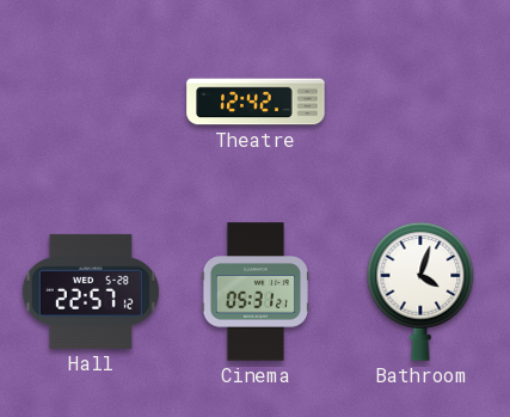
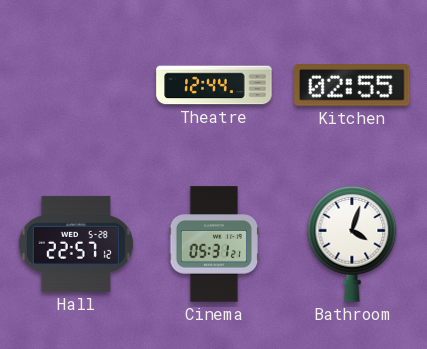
Theatre: 12:42 -> 12:44
Kitchen: none -> 02:55
